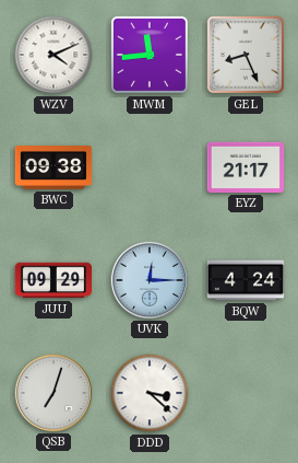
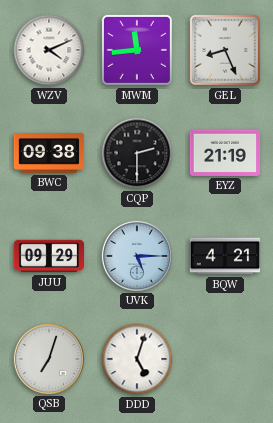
CQP: none -> 2:30
EYZ: 21:17 -> 21:19
UVK: 12:15 -> 5:15
BQW: 4:24 -> 4:21
DDD: 3:22 -> 5:03
